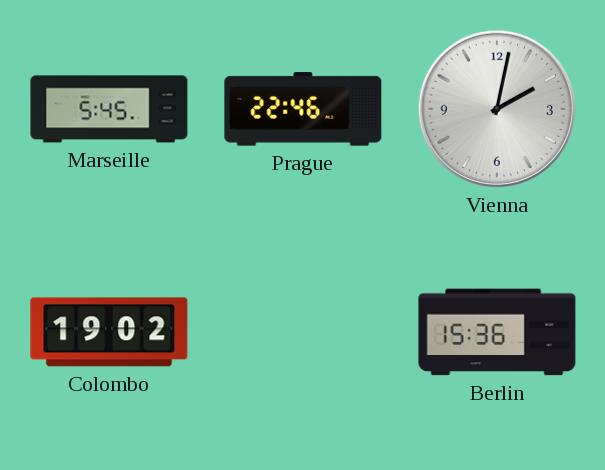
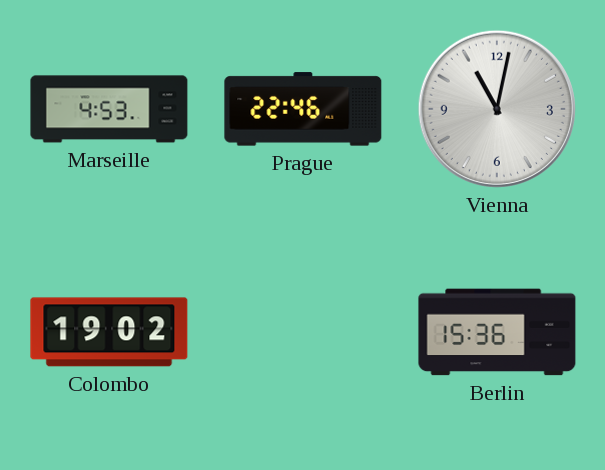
Marseille: 5:45 -> 4:53
Vienna: 2:02 -> 11:02
